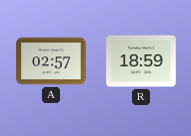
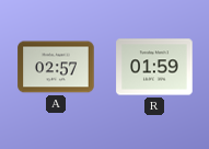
R: 18:59 -> 01:59
